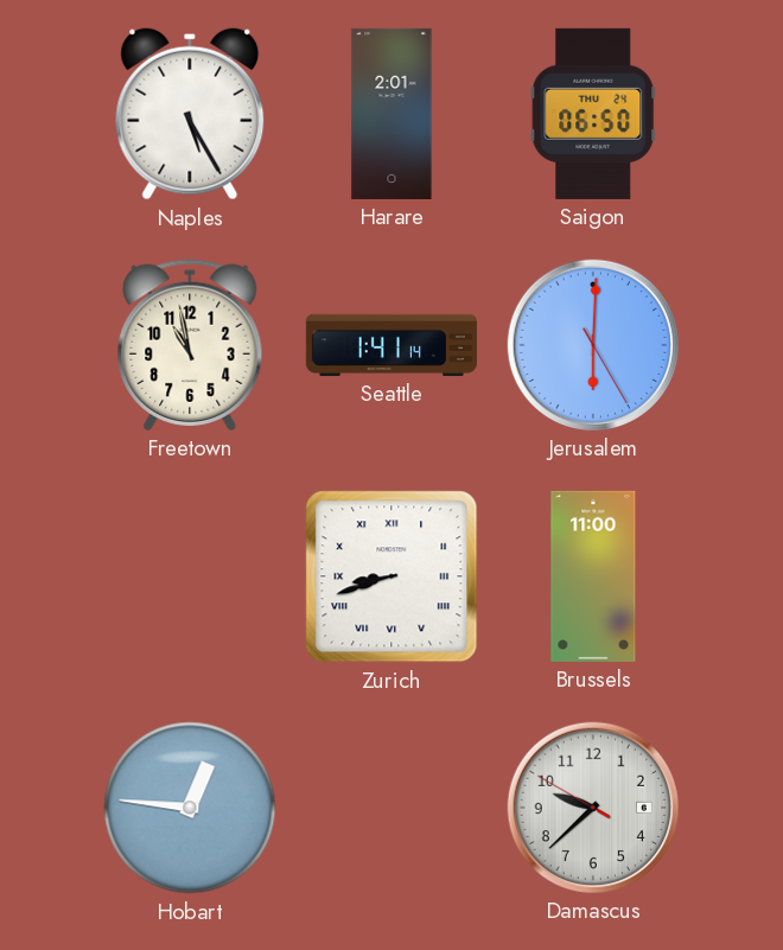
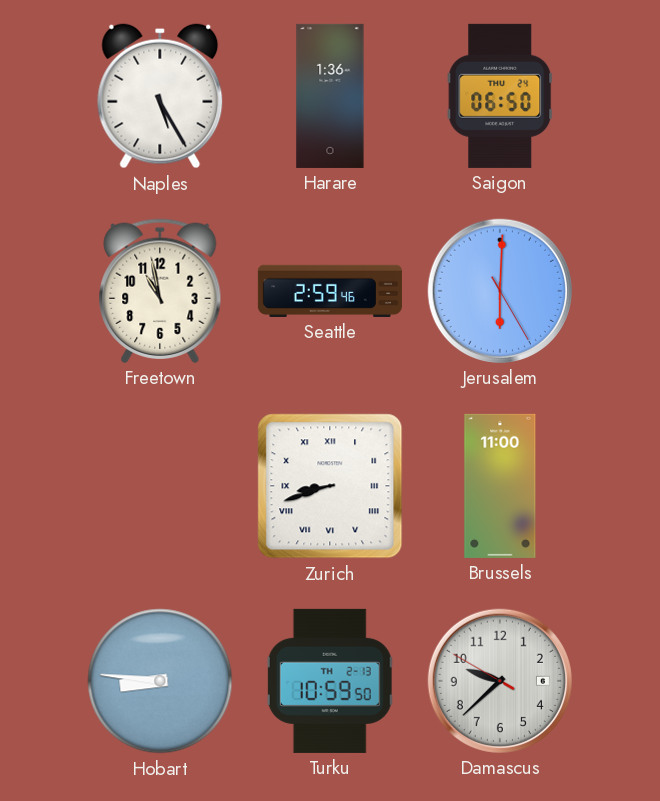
Harare: 2:01 -> 1:36
Seattle: 1:41 -> 2:59
Hobart: 12:46 -> 8:46
Turku: none -> 10:59
